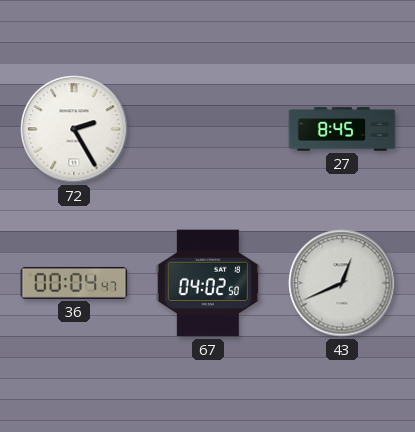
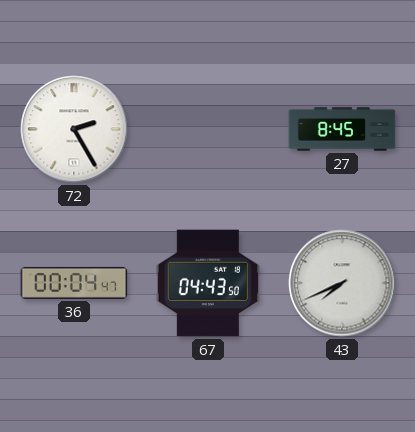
67: 04:02 -> 04:43
43: 12:41 -> 7:41
